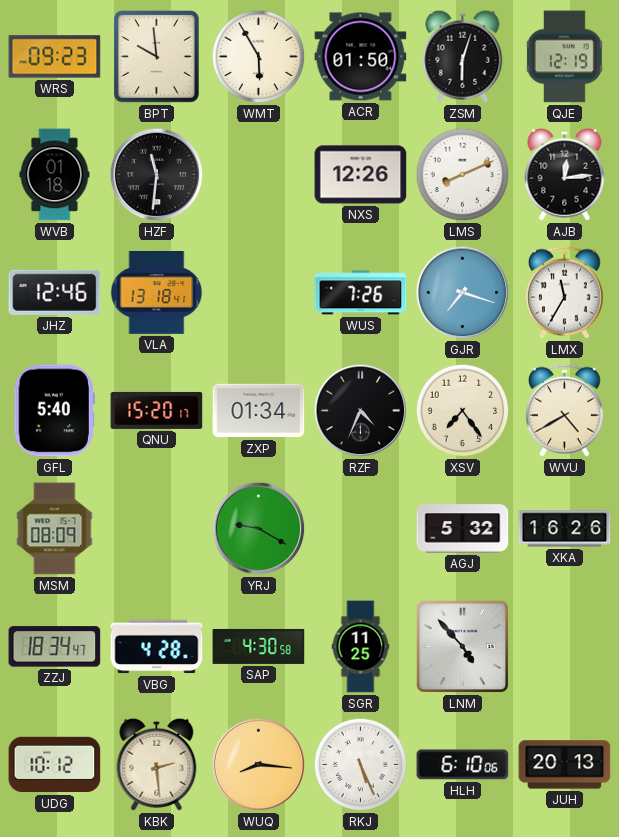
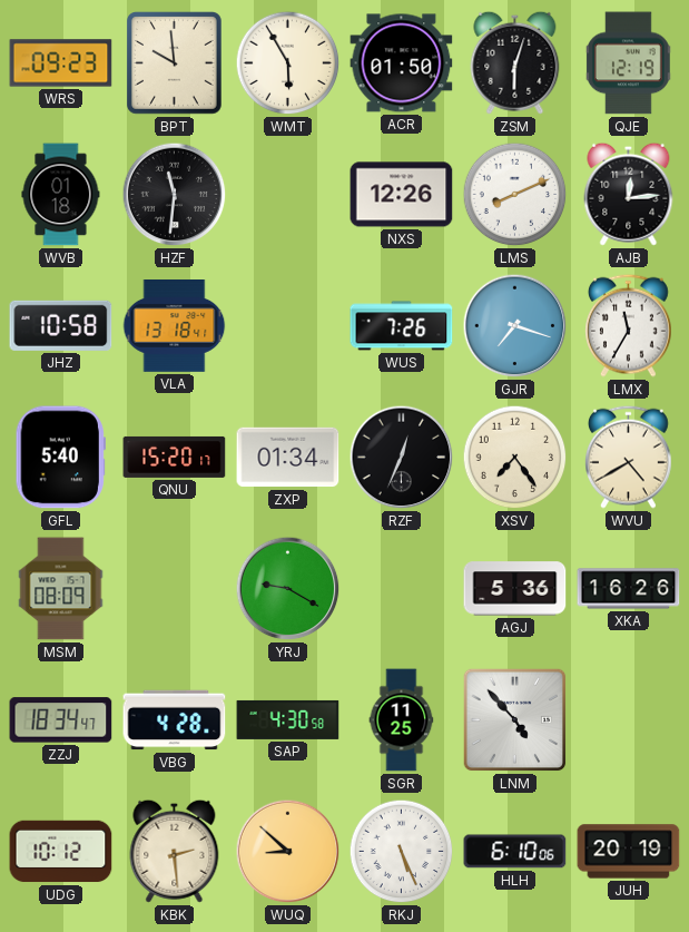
JHZ: 12:46 -> 10:58
RZF: 4:34 -> 12:34
AGJ: 5:32 -> 5:36
WUQ: 8:16 -> 8:52
JUH: 20:13 -> 20:19
